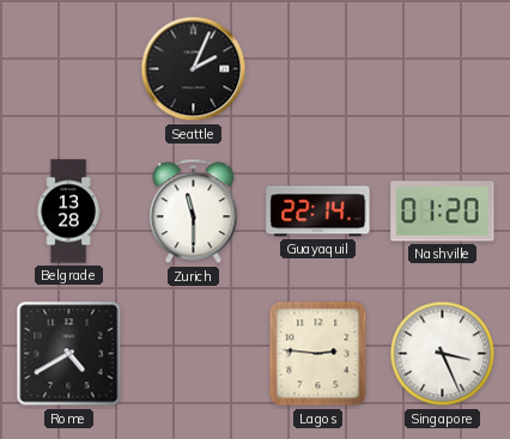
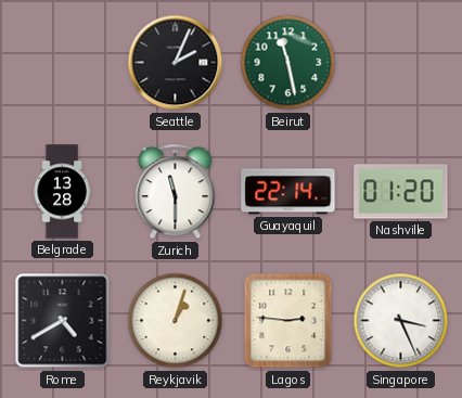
Beirut: none -> 11:28
Reykjavik: none -> 1:03
